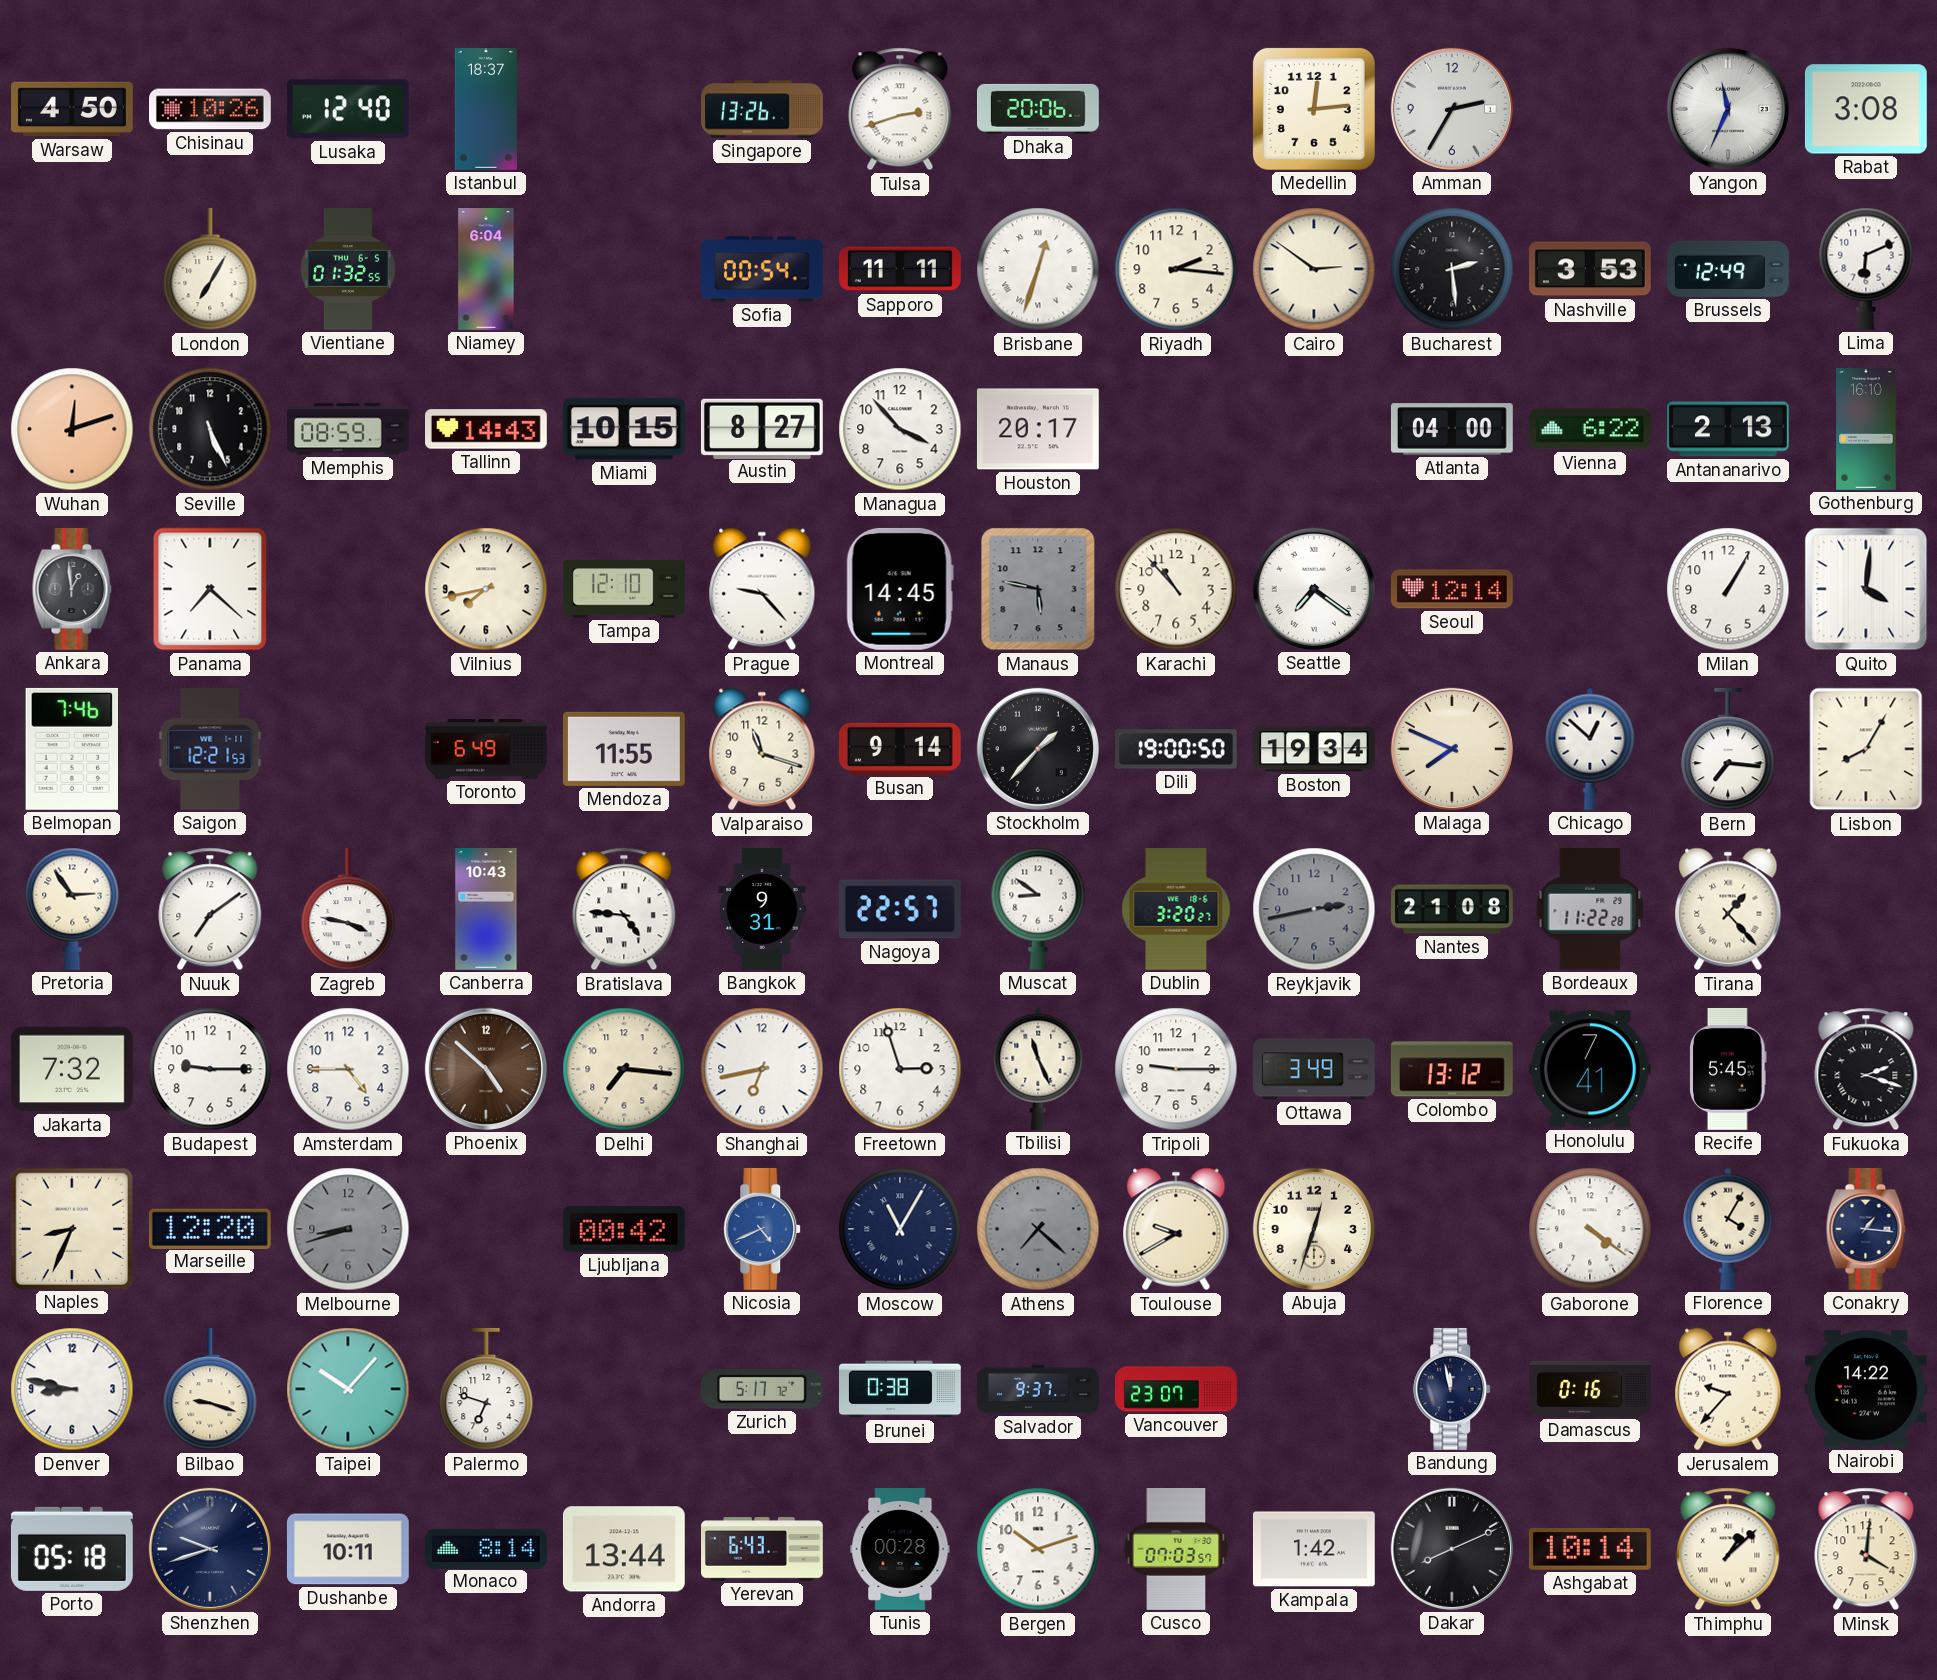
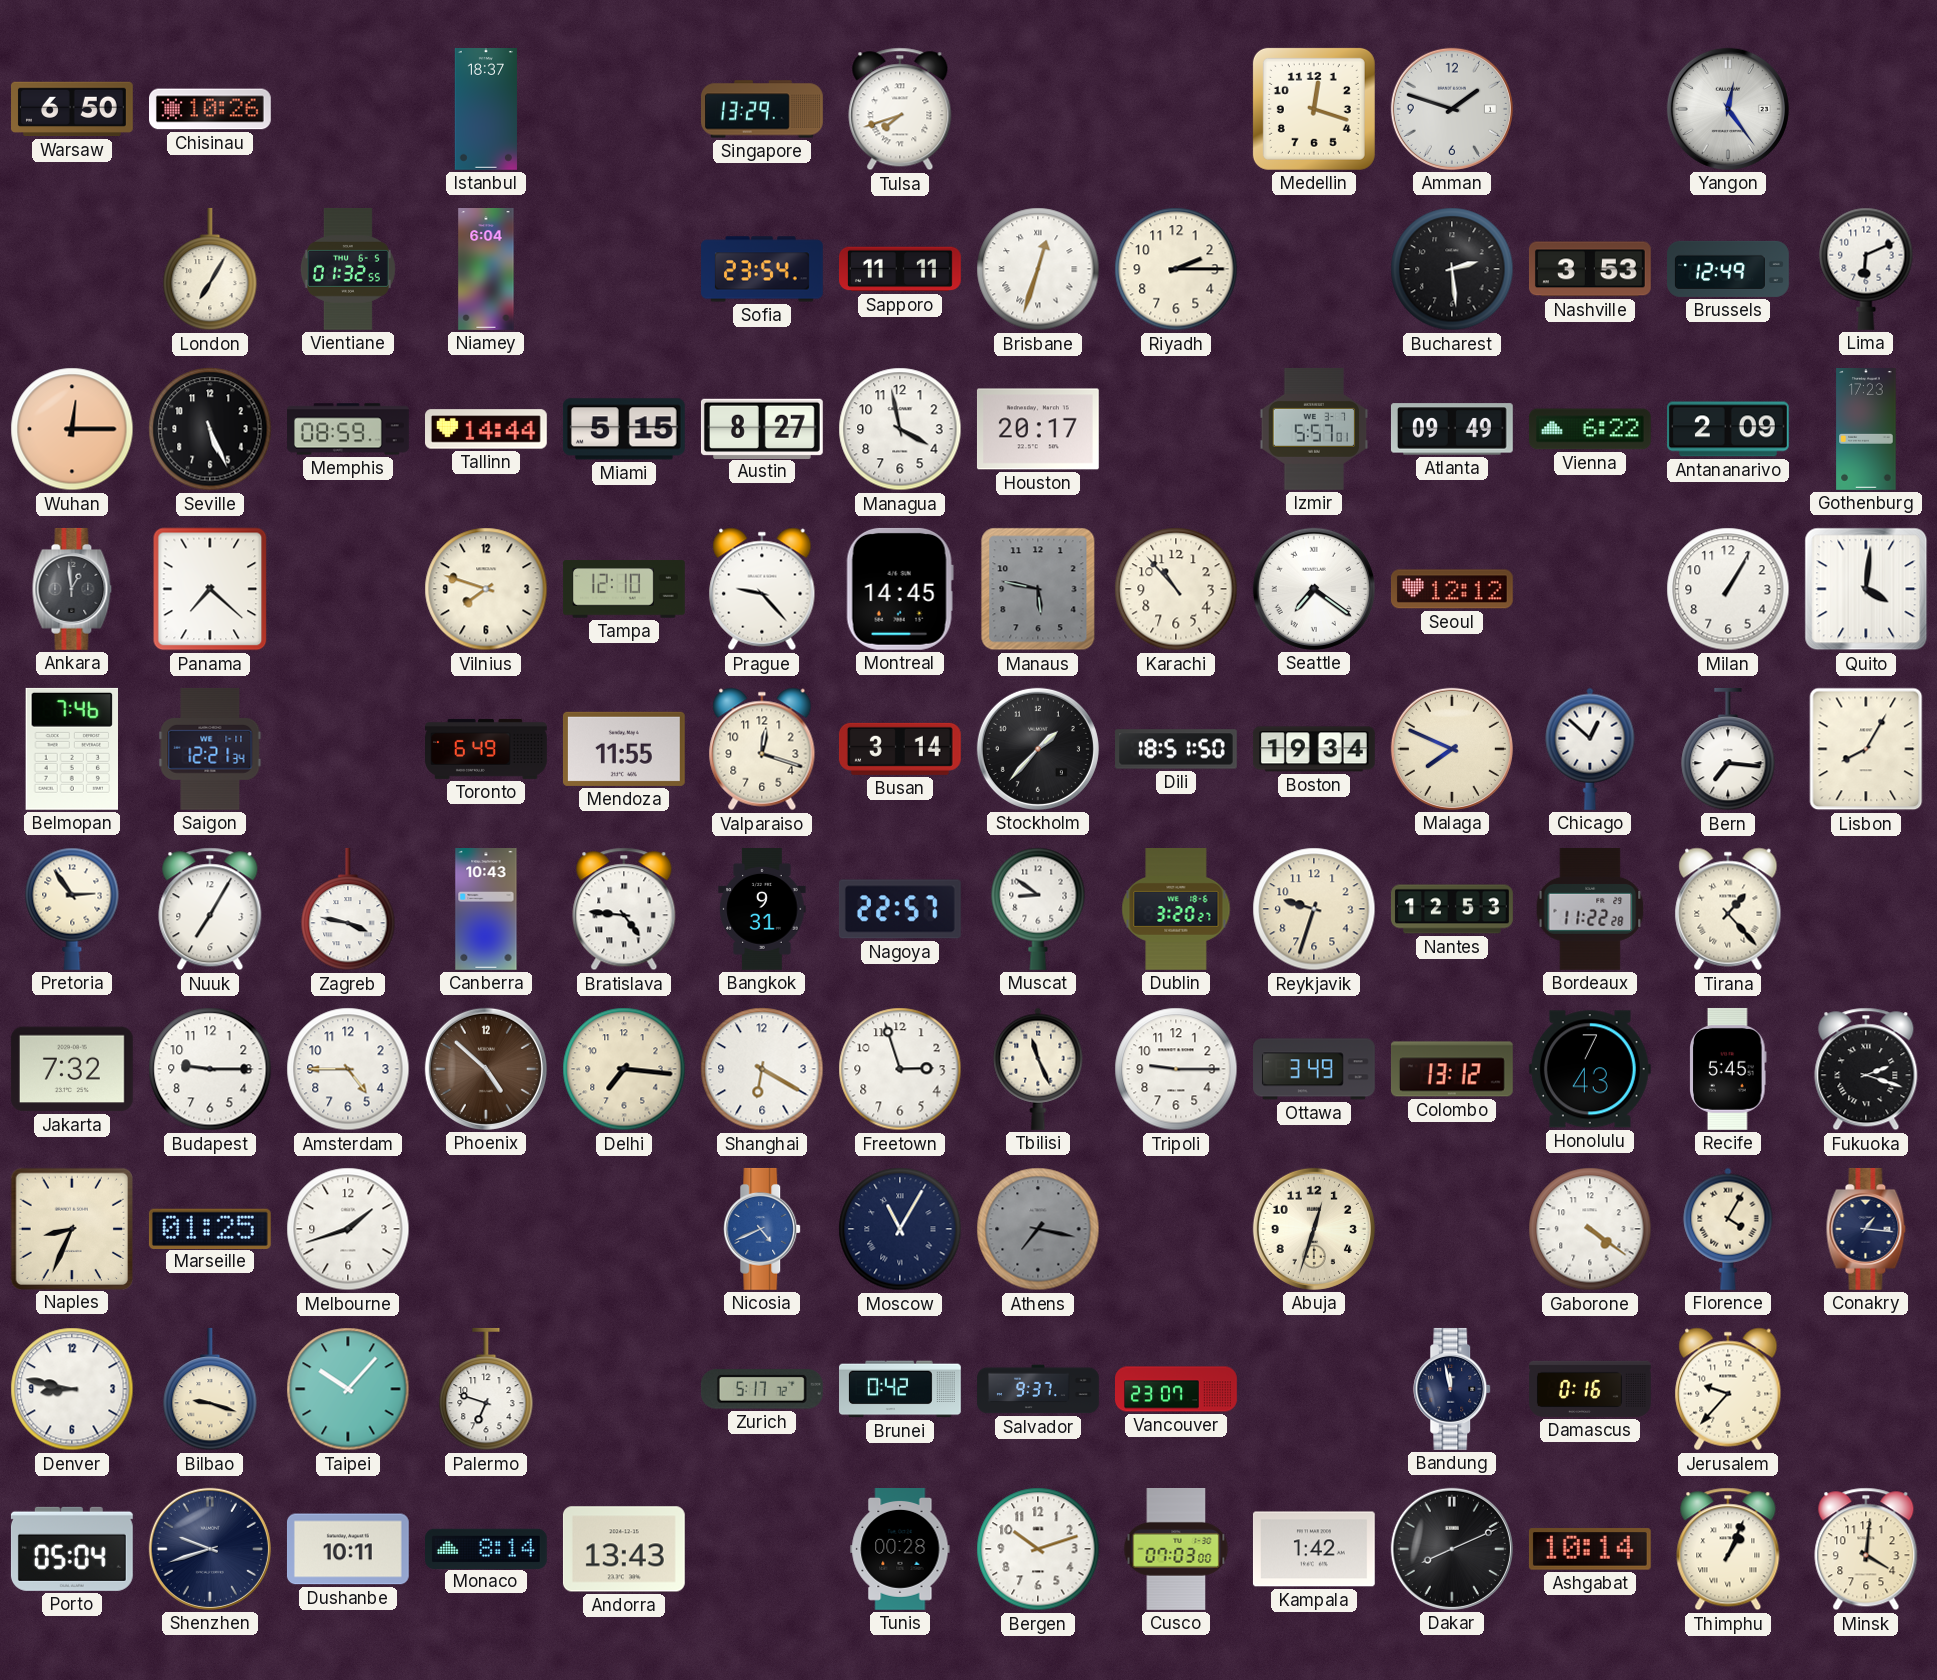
Warsaw: 4:50 -> 6:50
Lusaka: 12:40 -> none
Singapore: 13:26 -> 13:29
Tulsa: 2:42 -> 7:42
Dhaka: 20:06 -> none
Medellin: 12:14 -> 12:18
Amman: 2:35 -> 1:48
Yangon: 11:34 -> 12:24
Rabat: 3:08 -> none
Sofia: 00:54 -> 23:54
Riyadh: 2:16 -> 2:15
Cairo: 2:51 -> none
Wuhan: 12:12 -> 12:15
Tallinn: 14:43 -> 14:44
Miami: 10:15 -> 5:15
Managua: 3:53 -> 3:58
Izmir: none -> 5:57
Atlanta: 04:00 -> 09:49
Antananarivo: 2:13 -> 2:09
Gothenburg: 16:10 -> 17:23
Vilnius: 7:43 -> 7:48
Seoul: 12:14 -> 12:12
Saigon: 12:21:53 -> 12:21:34
Valparaiso: 11:18 -> 12:18
Busan: 9:14 -> 3:14
Dili: 19:00 -> 18:51
Nuuk: 7:09 -> 7:05
Reykjavik: 2:43 -> 9:33
Reykjavik dial: grey -> cream
Nantes: 21:08 -> 12:53
Shanghai: 6:43 -> 6:20
Honolulu: 7:41 -> 7:43
Marseille: 12:20 -> 01:25
Melbourne: 8:42 -> 1:42
Melbourne dial: grey -> white
Ljubljana: 00:42 -> none
Athens: 7:22 -> 7:17
Toulouse: 9:40 -> none
Brunei: 0:38 -> 0:42
Nairobi: 14:22 -> none
Porto: 05:18 -> 05:04
Andorra: 13:44 -> 13:43
Yerevan: 6:43 -> none
Cusco: 07:03:57 -> 07:03:00
Thimphu: 1:08 -> 1:04
